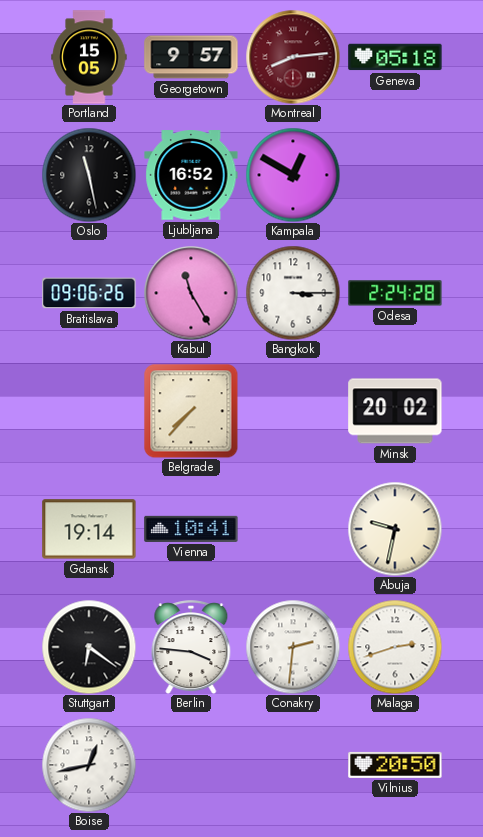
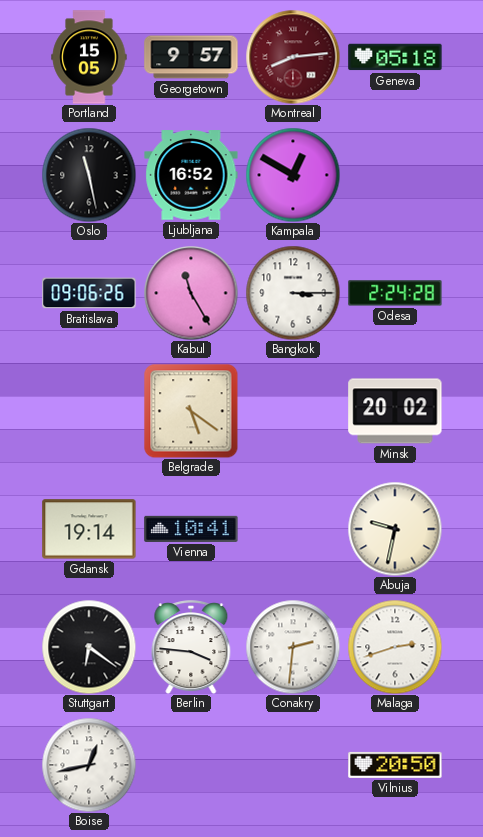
Belgrade: 7:37 -> 5:21
